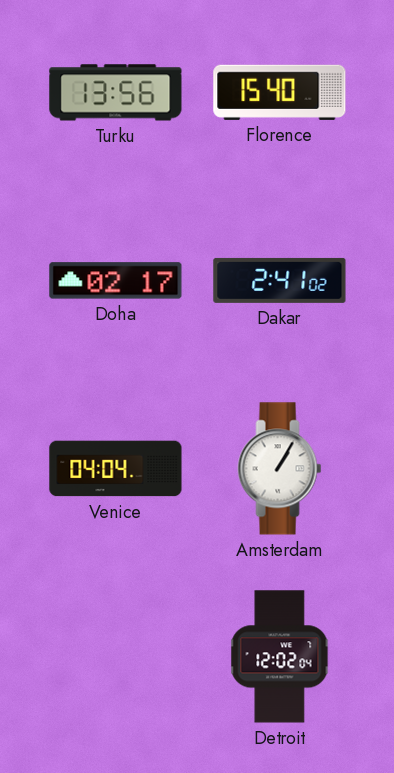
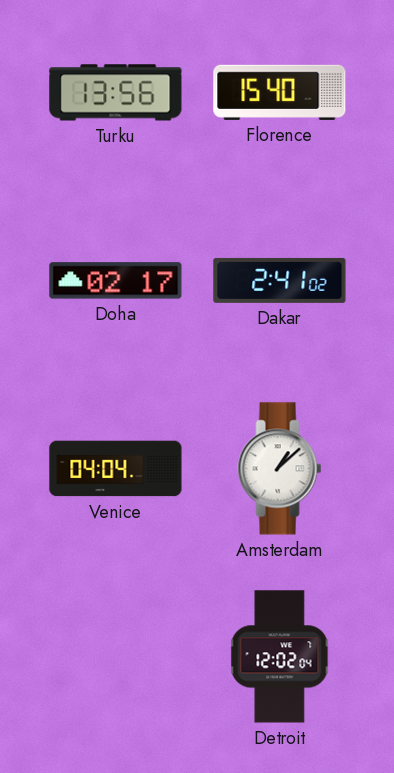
Amsterdam: 1:05 -> 1:08
